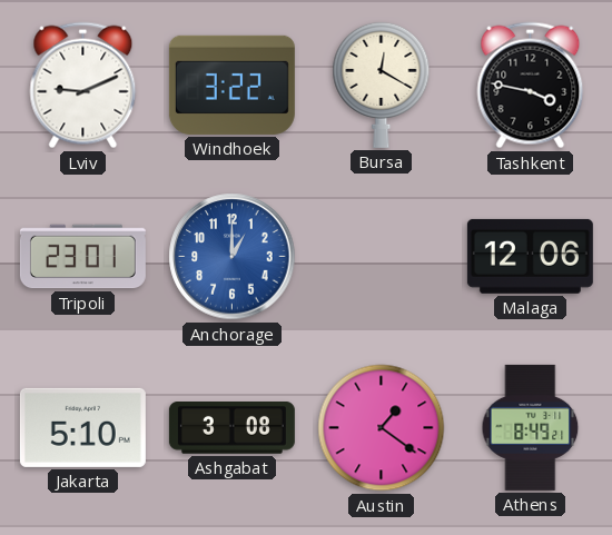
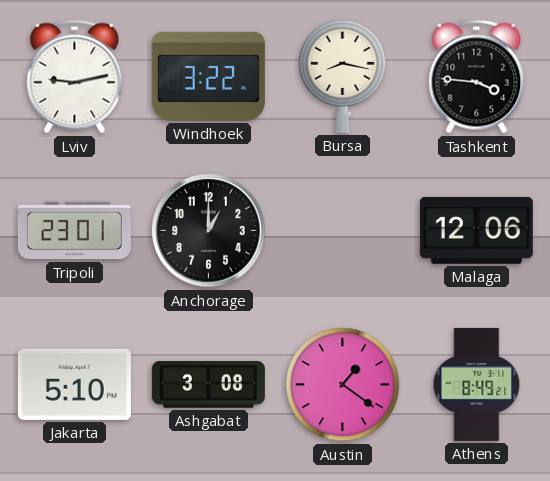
Lviv: 9:11 -> 9:13
Bursa: 12:20 -> 8:17
Tashkent: 3:47 -> 3:46
Anchorage dial: blue -> black
